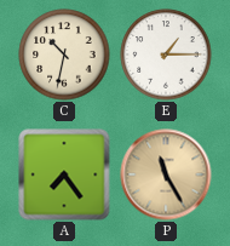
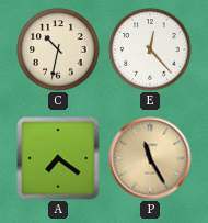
E: 1:15 -> 12:23
A: 7:24 -> 7:21
